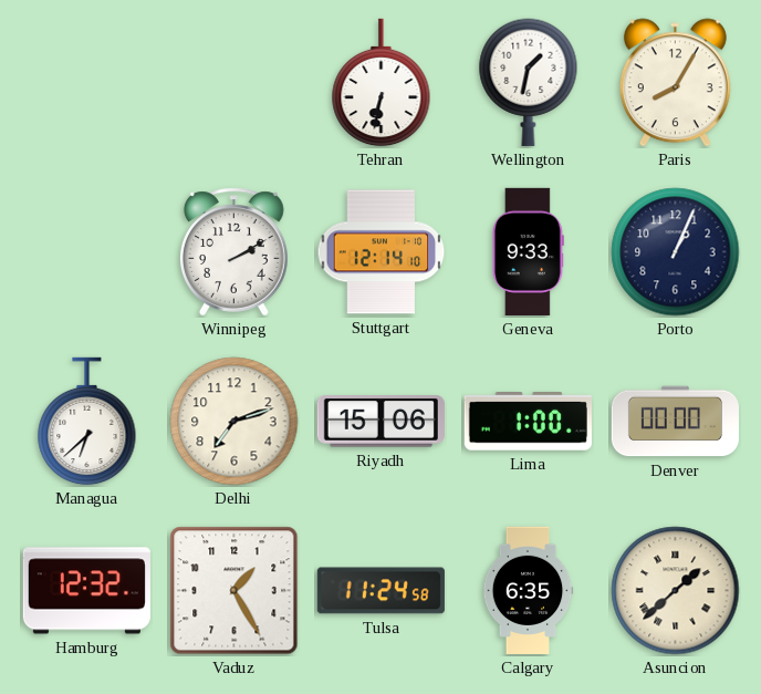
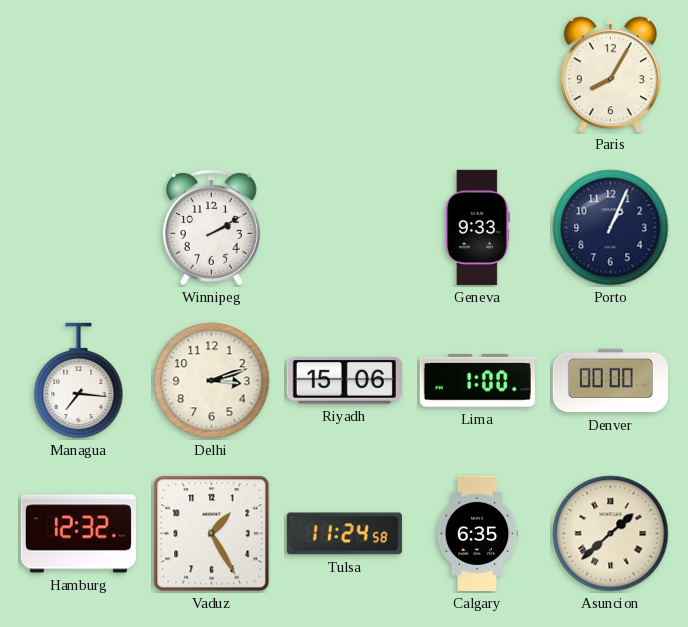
Tehran: 6:32 -> none
Wellington: 1:32 -> none
Stuttgart: 12:14 -> none
Managua: 6:38 -> 7:16
Delhi: 7:12 -> 3:12
